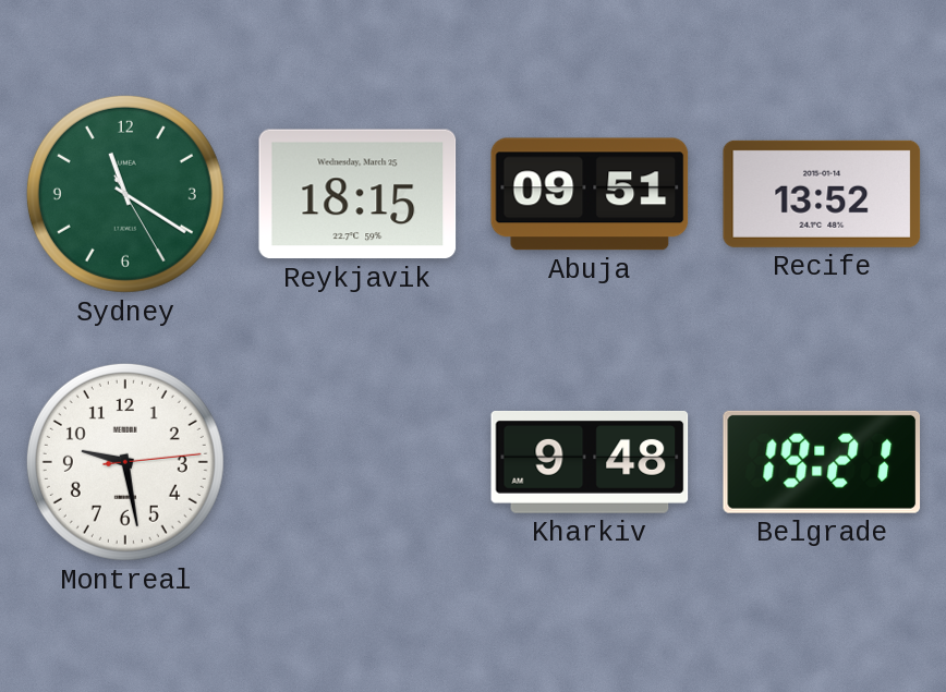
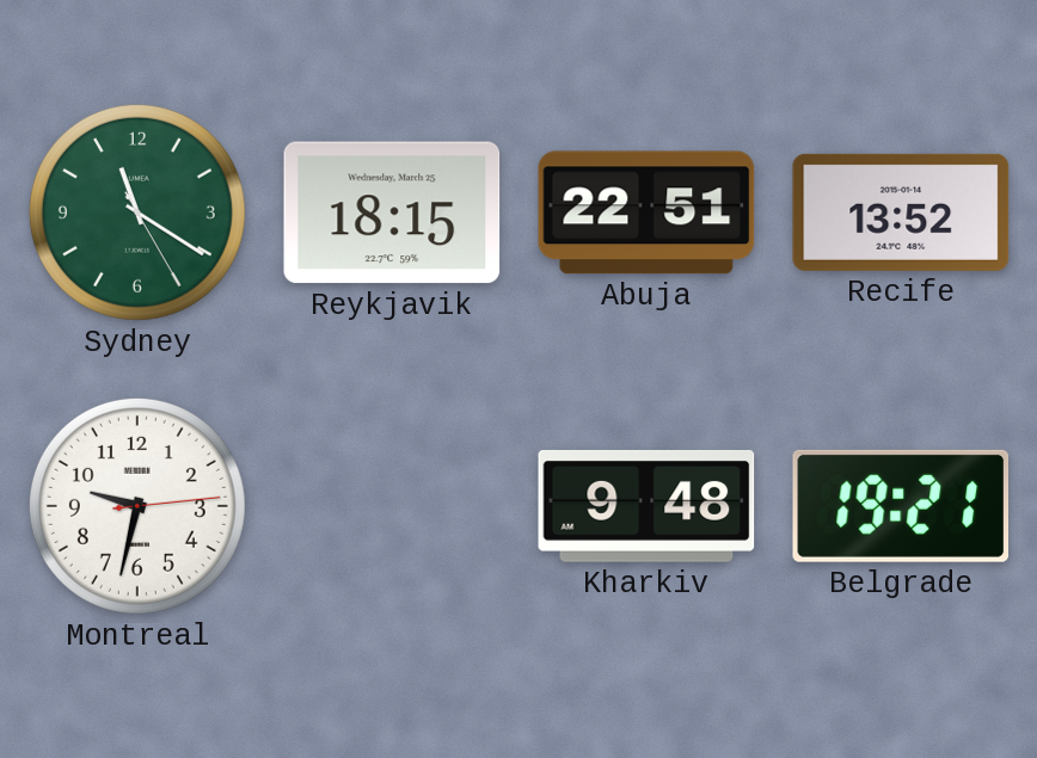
Abuja: 09:51 -> 22:51
Montreal: 9:28 -> 9:32
